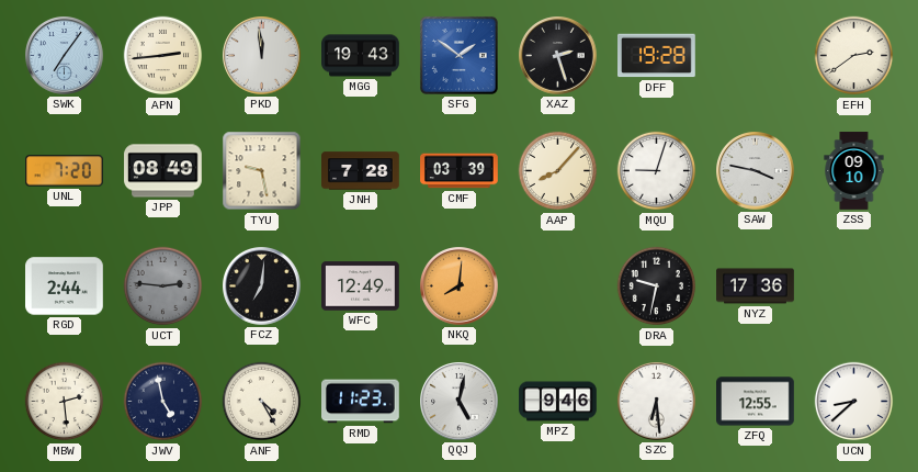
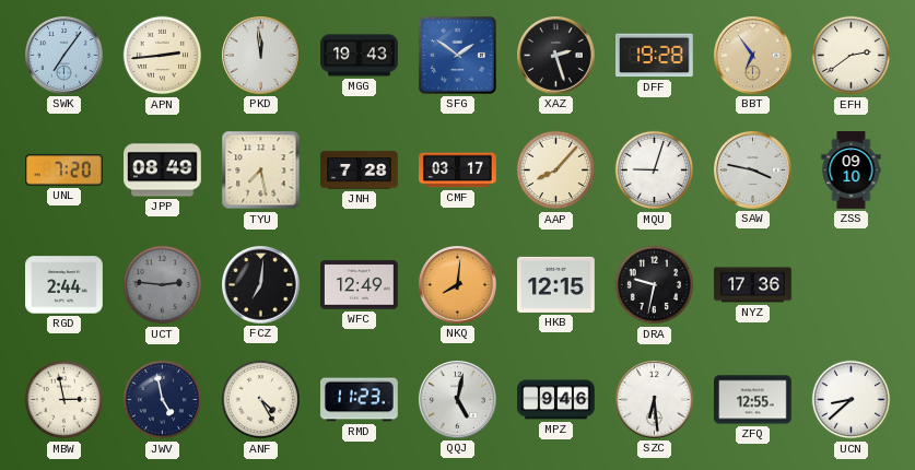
BBT: none -> 6:54
TYU: 9:28 -> 7:28
CMF: 03:39 -> 03:17
HKB: none -> 12:15
MBW: 2:29 -> 2:58
